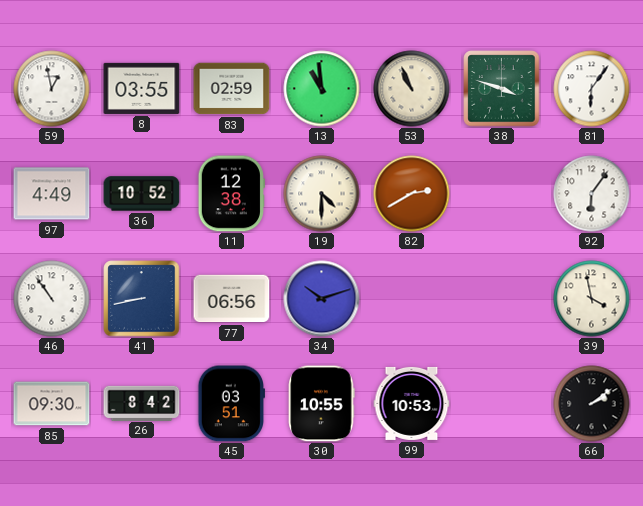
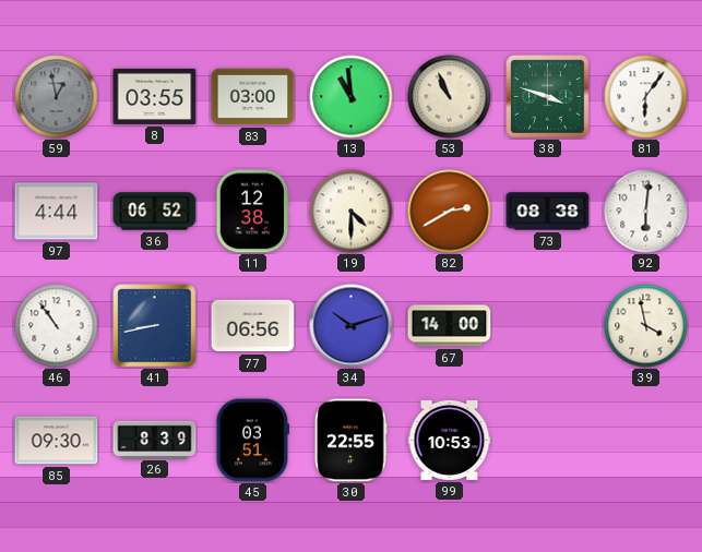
59 dial: white -> grey
83: 02:59 -> 03:00
97: 4:49 -> 4:44
36: 10:52 -> 06:52
73: none -> 08:38
92: 6:06 -> 6:01
67: none -> 14:00
26: 8:42 -> 8:39
30: 10:55 -> 22:55
66: 2:09 -> none
